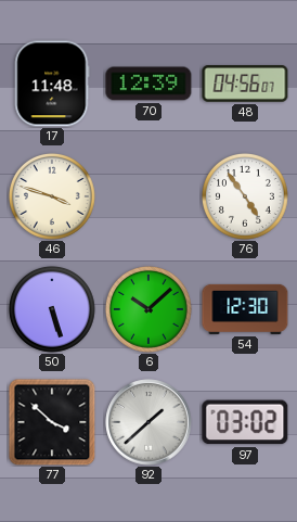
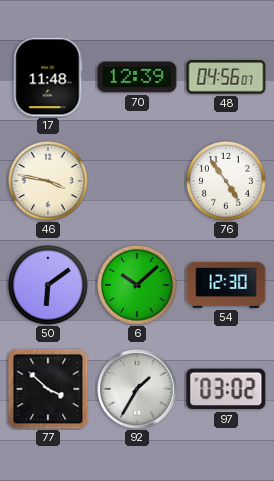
46: 3:48 -> 3:47
50: 5:27 -> 6:09
92: 1:38 -> 1:35
